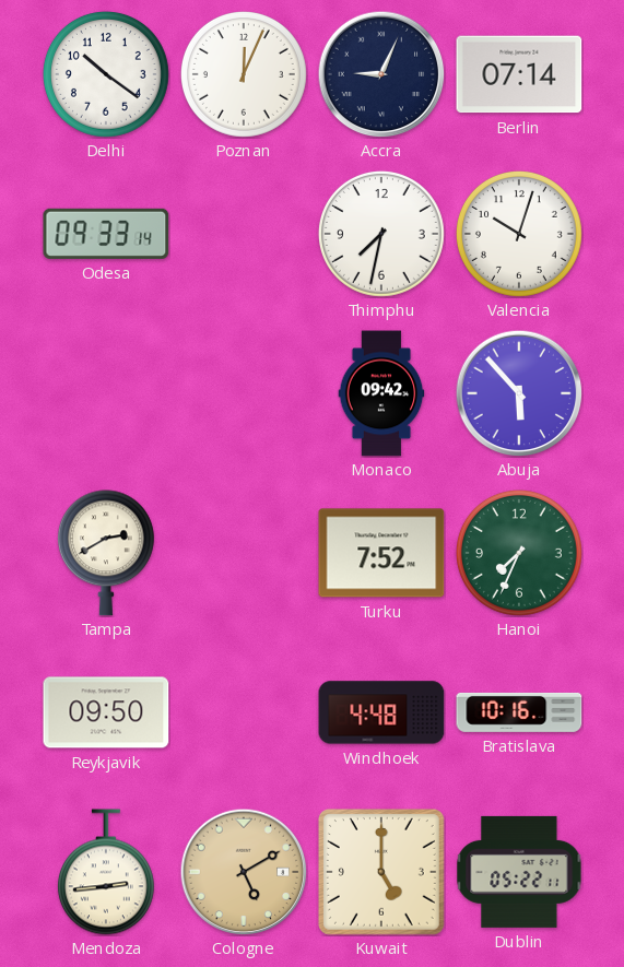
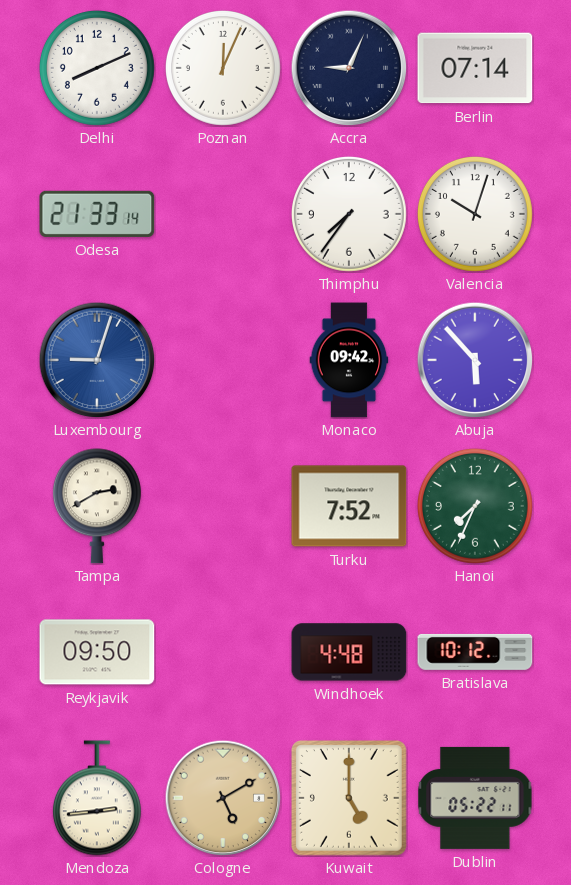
Delhi: 10:21 -> 8:11
Odesa: 09:33 -> 21:33
Thimphu: 7:32 -> 7:36
Luxembourg: none -> 9:03
Bratislava: 10:16 -> 10:12
